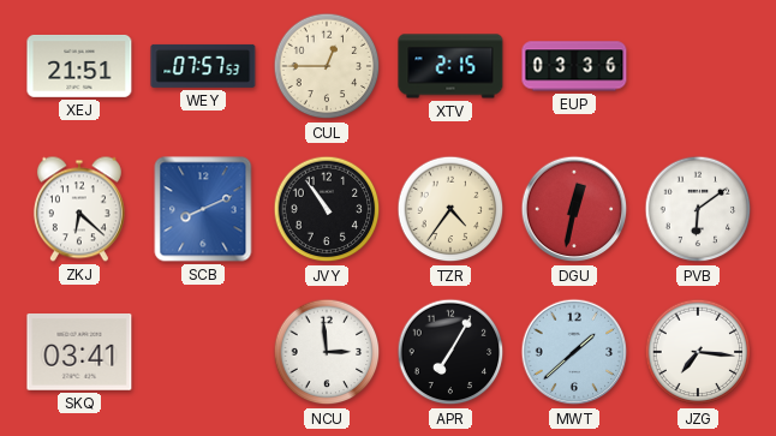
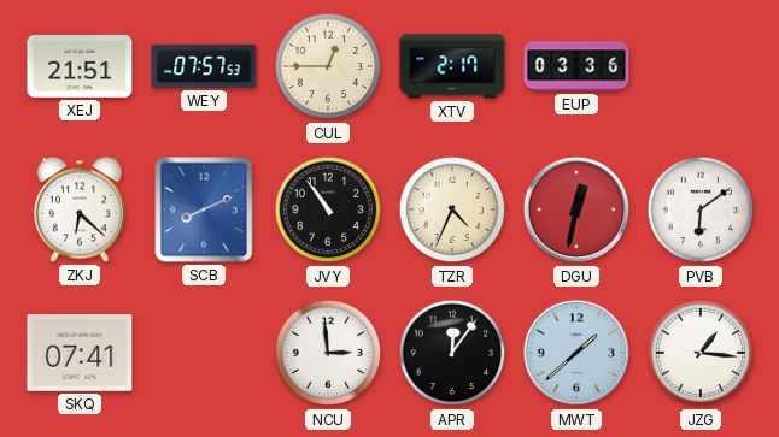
XTV: 2:15 -> 2:17
TZR: 4:36 -> 4:34
SKQ: 03:41 -> 07:41
APR: 7:05 -> 12:06
JZG: 7:16 -> 1:16
